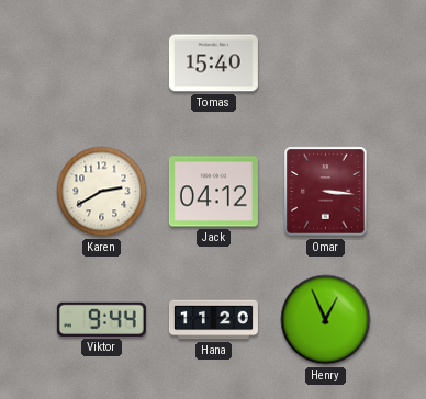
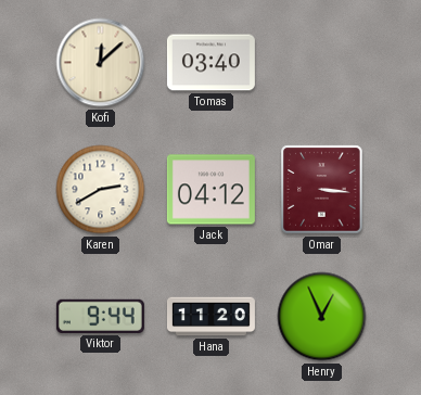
Kofi: none -> 12:08
Tomas: 15:40 -> 03:40
